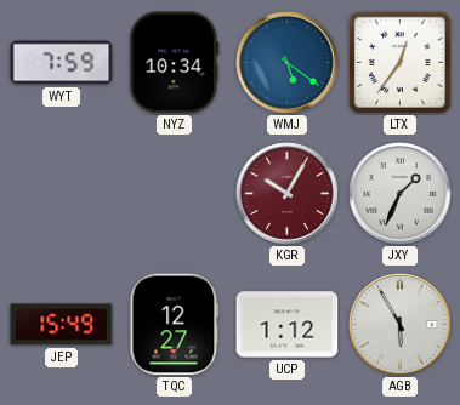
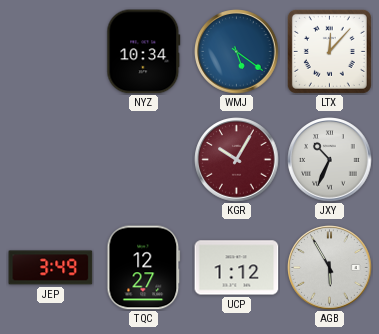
WYT: 7:59 -> none
LTX: 12:36 -> 12:07
JXY: 1:34 -> 10:34
JEP: 15:49 -> 3:49
